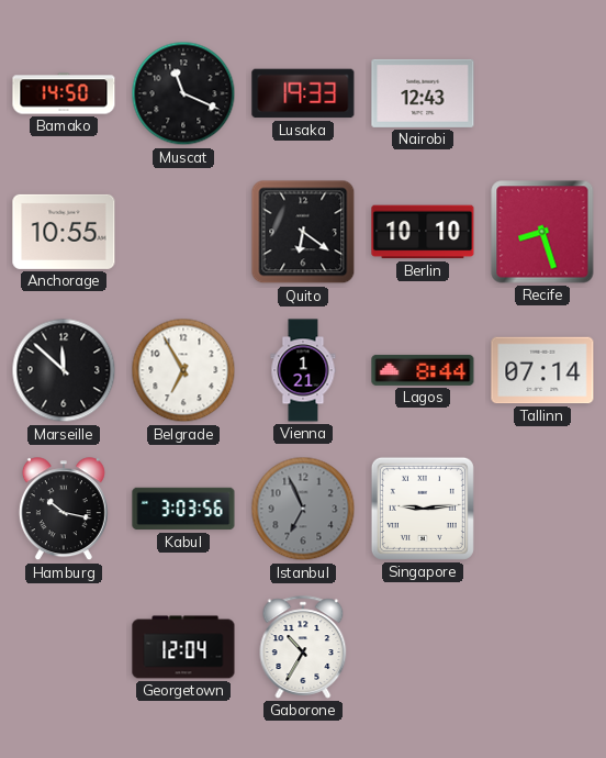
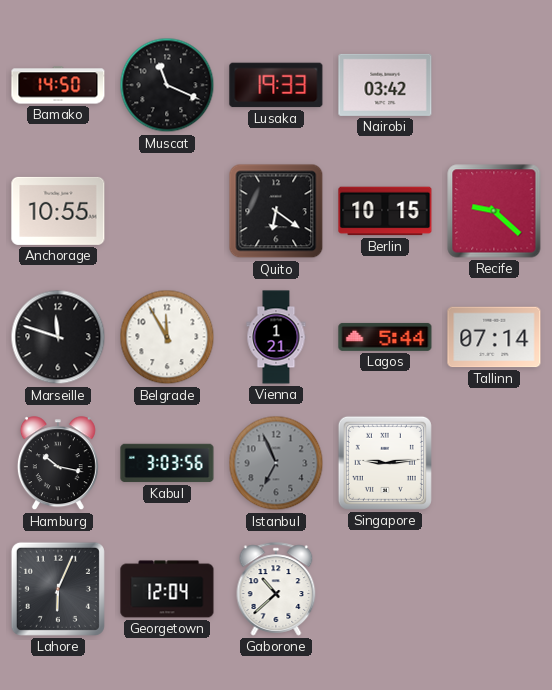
Nairobi: 12:43 -> 03:42
Berlin: 10:10 -> 10:15
Recife: 8:27 -> 9:22
Marseille: 11:52 -> 11:48
Belgrade: 6:55 -> 11:55
Lagos: 8:44 -> 5:44
Lahore: none -> 6:04
Gaborone: 10:35 -> 10:38
